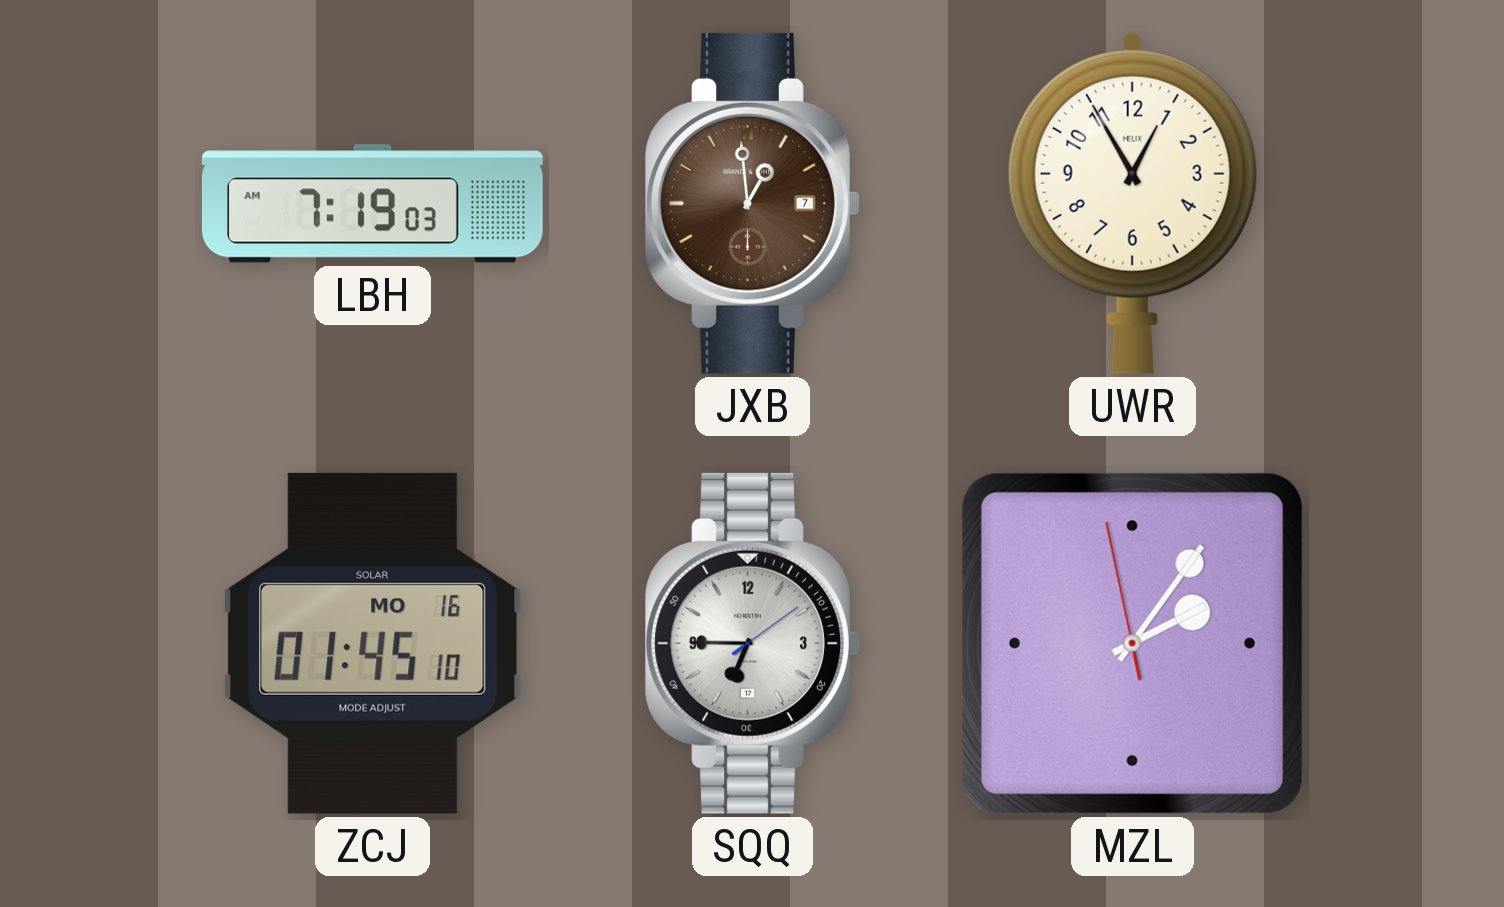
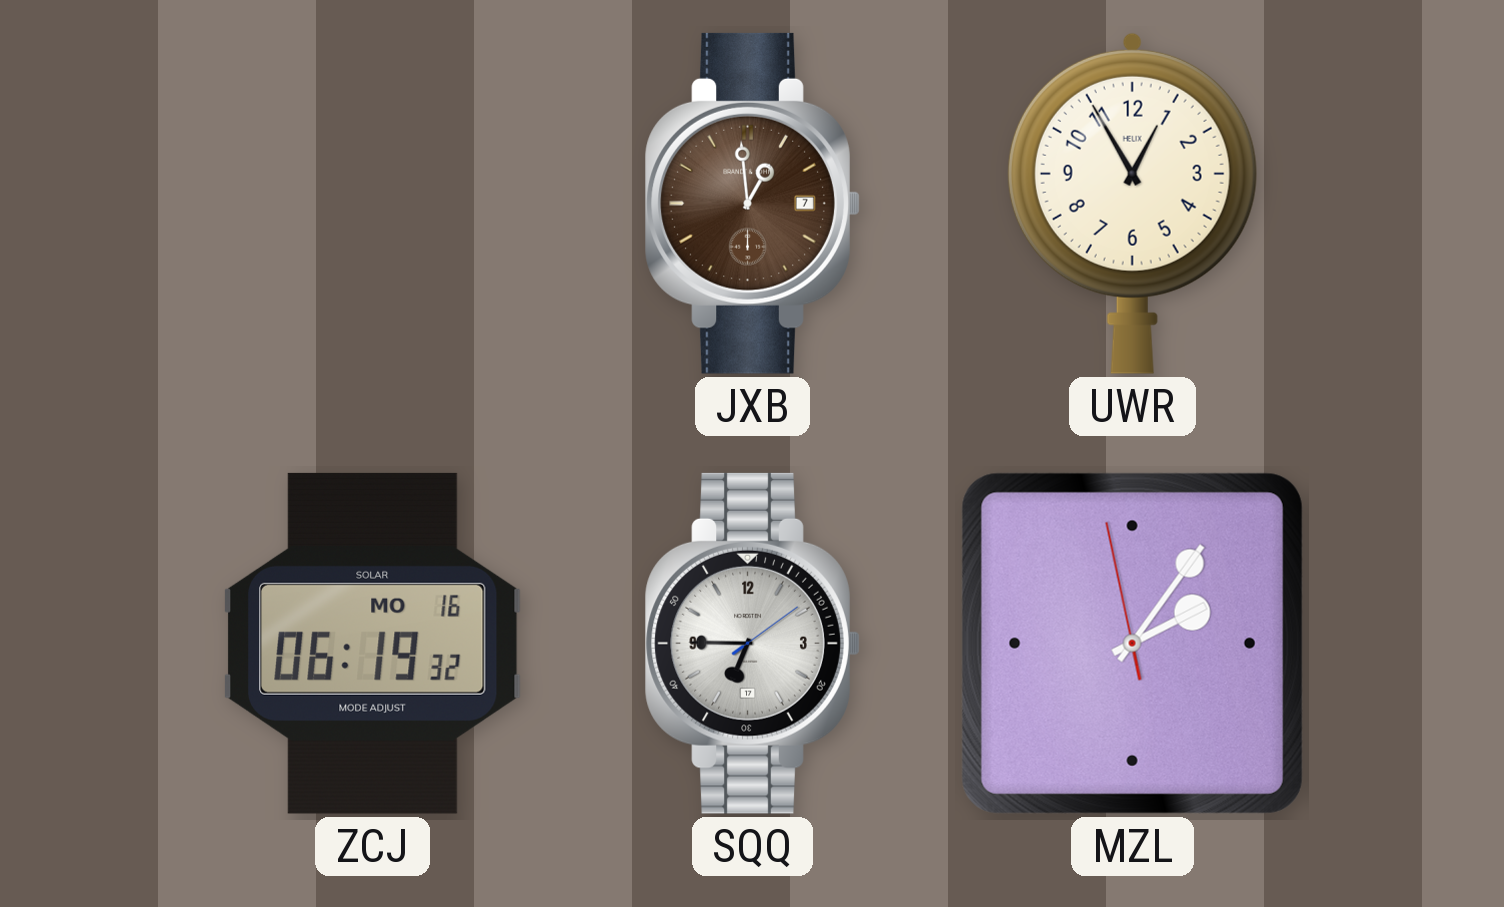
LBH: 7:19 -> none
ZCJ: 01:45 -> 06:19
